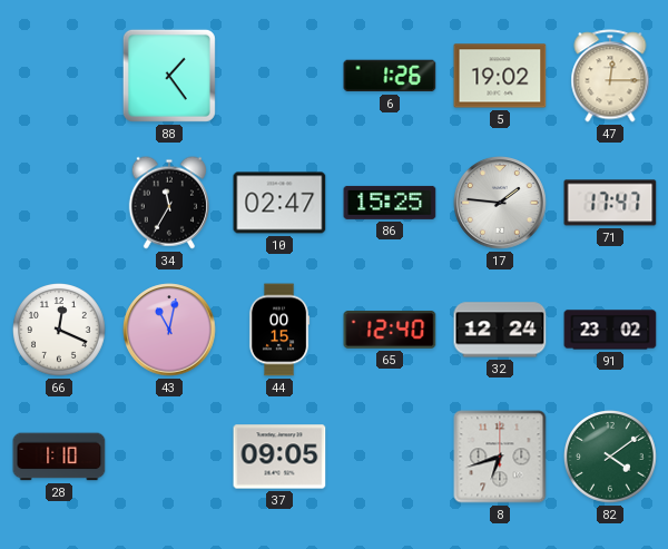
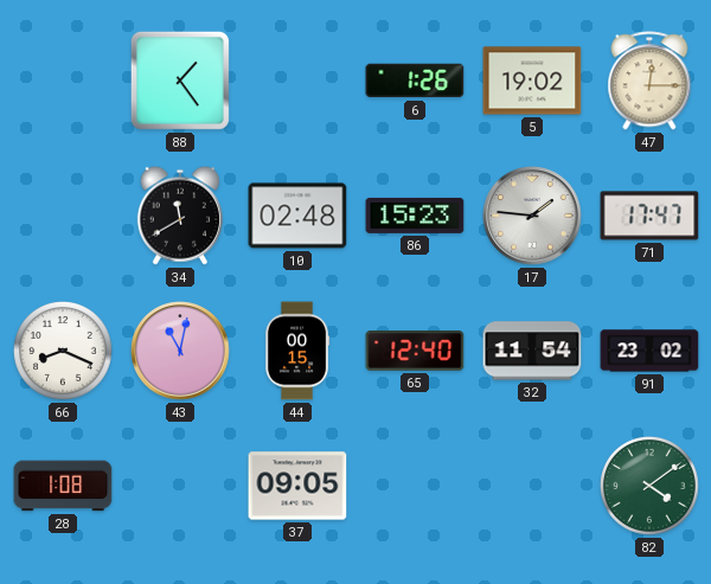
34: 11:35 -> 11:40
10: 02:47 -> 02:48
86: 15:25 -> 15:23
66: 12:19 -> 8:19
32: 12:24 -> 11:54
28: 1:10 -> 1:08
8: 6:42 -> none
